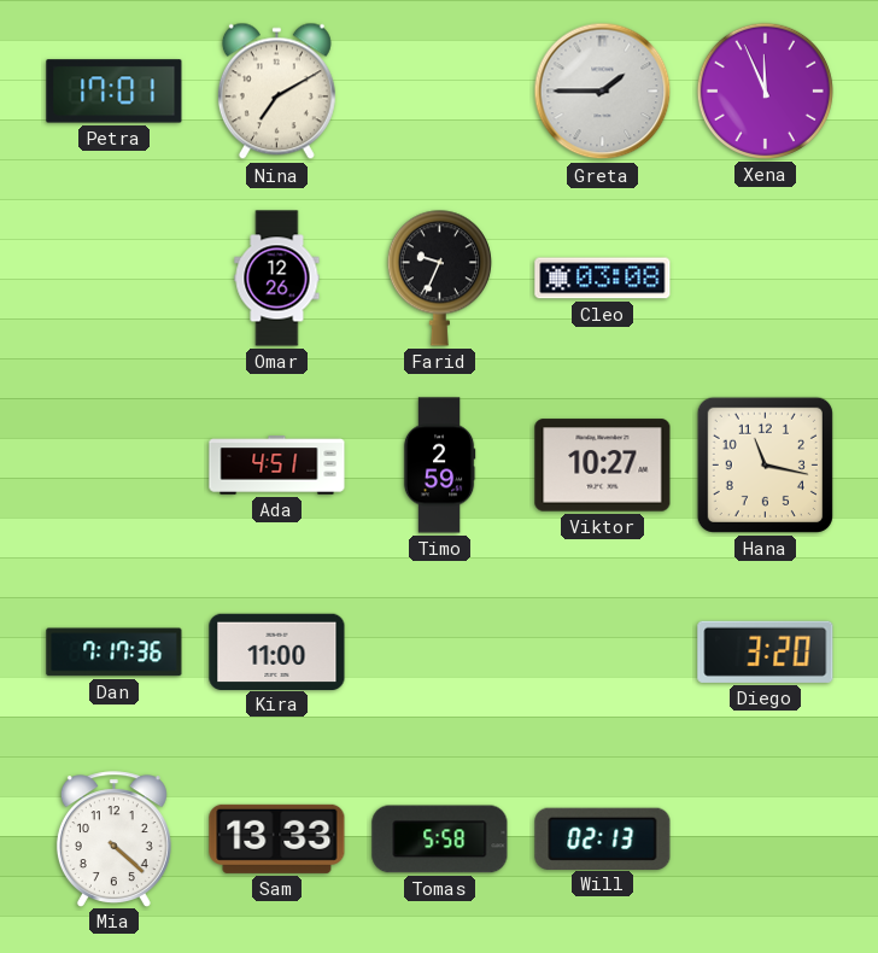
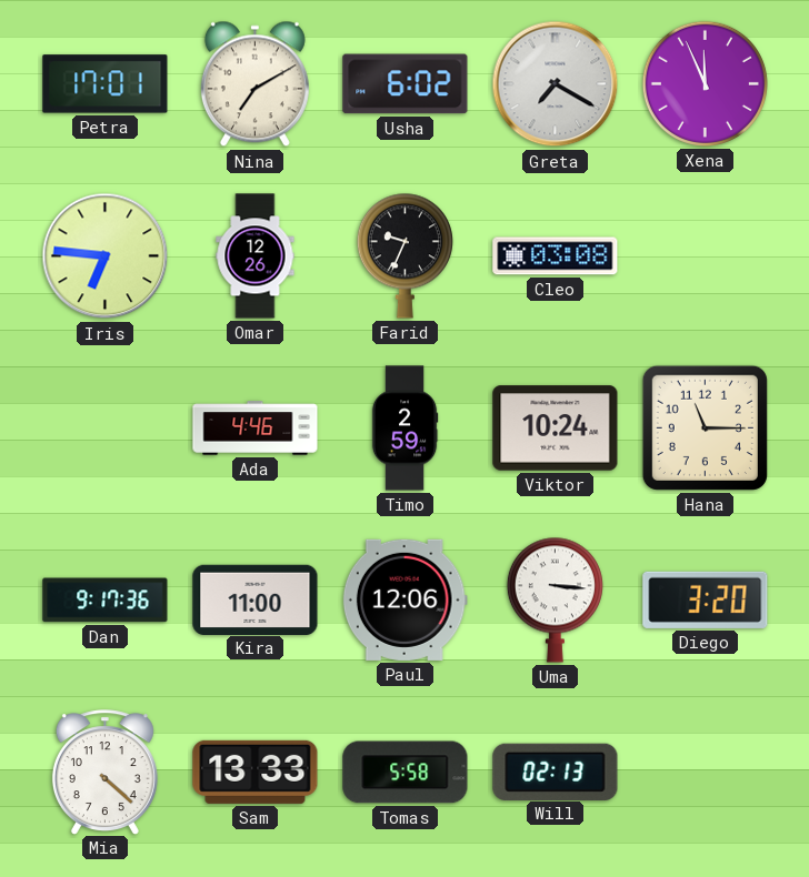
Usha: none -> 6:02
Greta: 1:45 -> 7:20
Iris: none -> 6:46
Ada: 4:51 -> 4:46
Viktor: 10:27 -> 10:24
Hana: 11:17 -> 11:15
Dan: 7:17 -> 9:17
Paul: none -> 12:06
Uma: none -> 3:16
